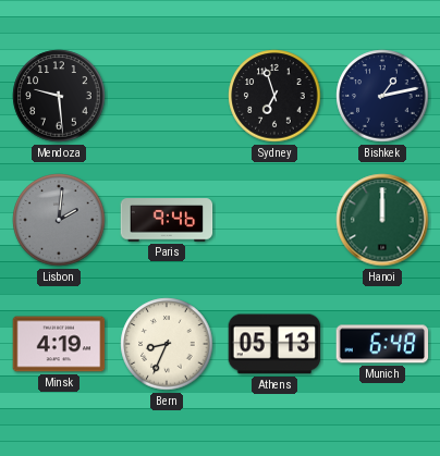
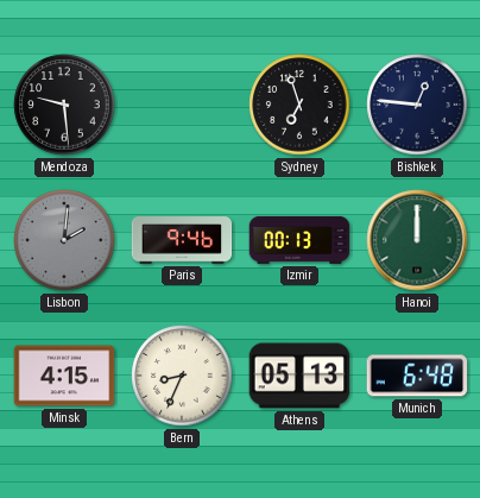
Bishkek: 1:13 -> 12:46
Izmir: none -> 00:13
Minsk: 4:19 -> 4:15
